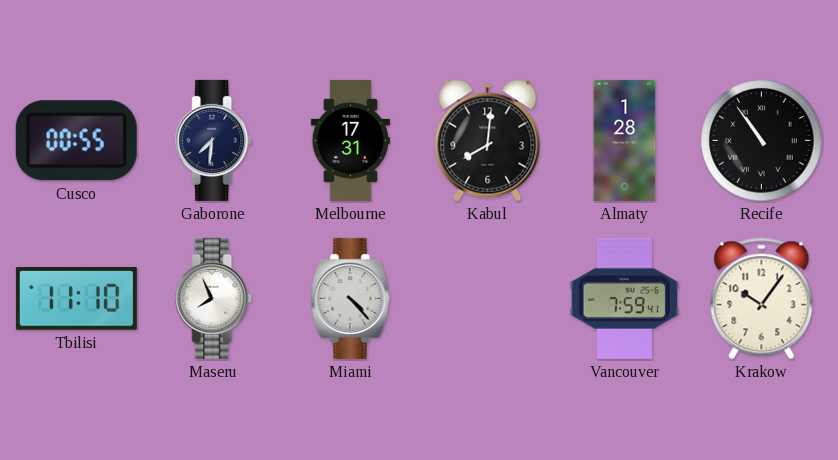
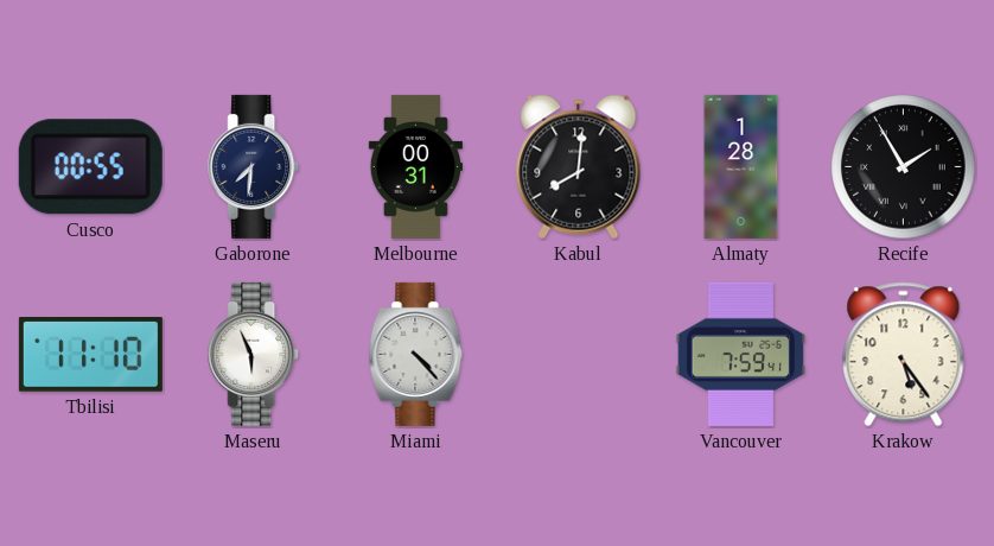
Melbourne: 17:31 -> 00:31
Recife: 10:54 -> 1:55
Maseru: 7:56 -> 5:56
Krakow: 10:06 -> 5:24
